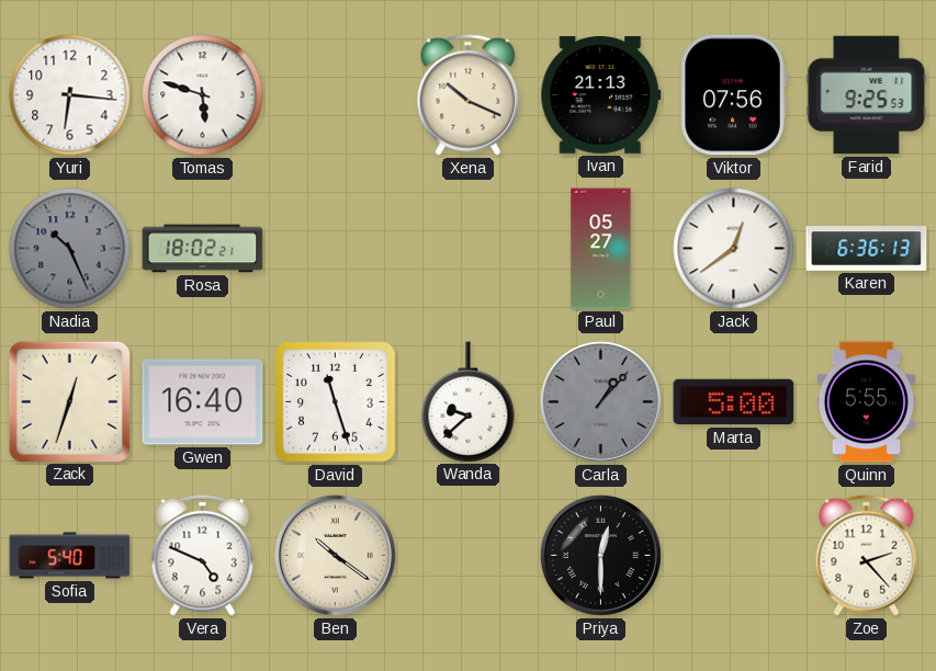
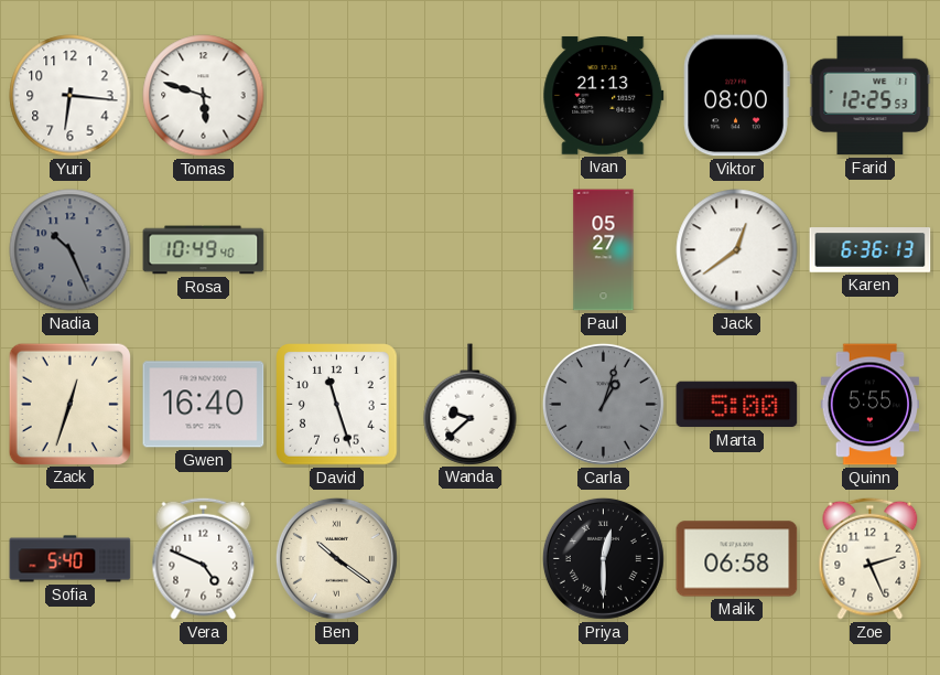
Xena: 10:19 -> none
Viktor: 07:56 -> 08:00
Farid: 9:25 -> 12:25
Rosa: 18:02 -> 10:49
Carla: 1:07 -> 1:03
Malik: none -> 06:58
Zoe: 2:23 -> 2:26
